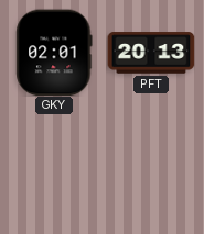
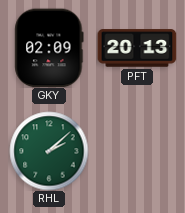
GKY: 02:01 -> 02:09
RHL: none -> 2:08
